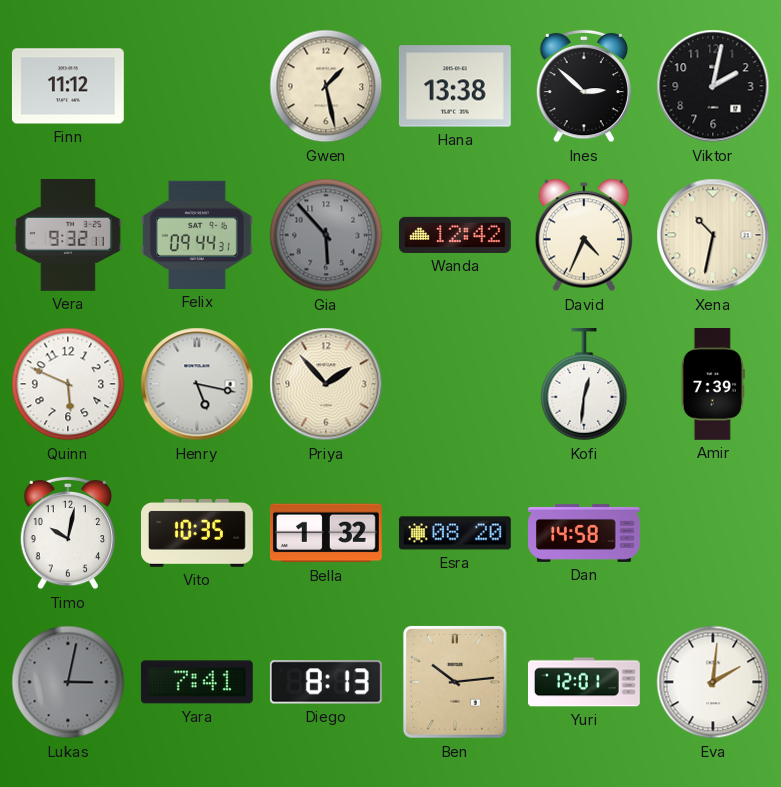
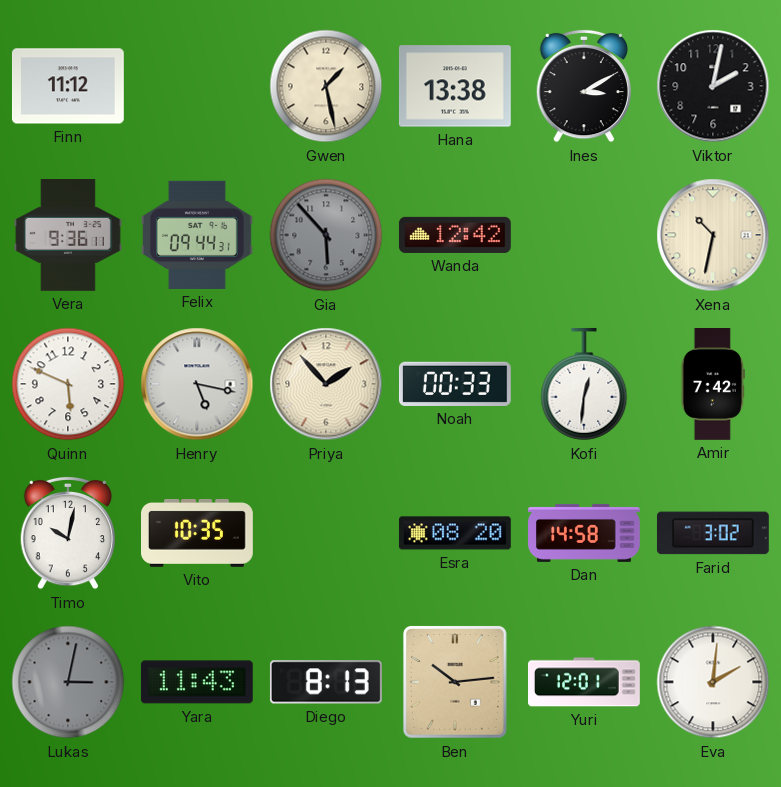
Ines: 2:52 -> 3:10
Vera: 9:32 -> 9:36
David: 4:34 -> none
Noah: none -> 00:33
Amir: 7:39 -> 7:42
Bella: 1:32 -> none
Farid: none -> 3:02
Yara: 7:41 -> 11:43
